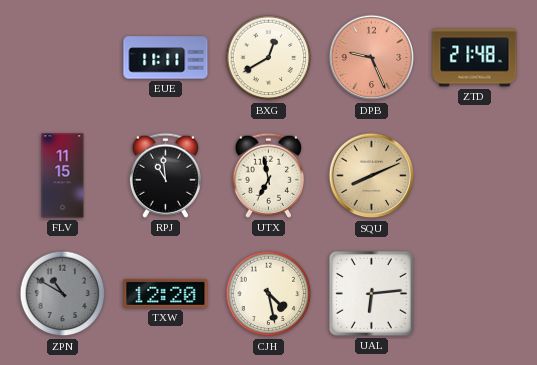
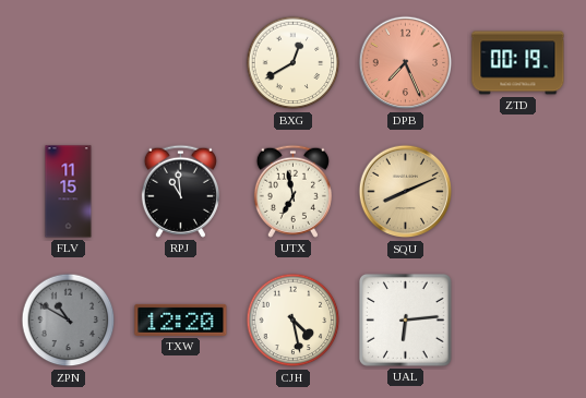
EUE: 11:11 -> none
DPB: 9:26 -> 7:26
ZTD: 21:48 -> 00:19
